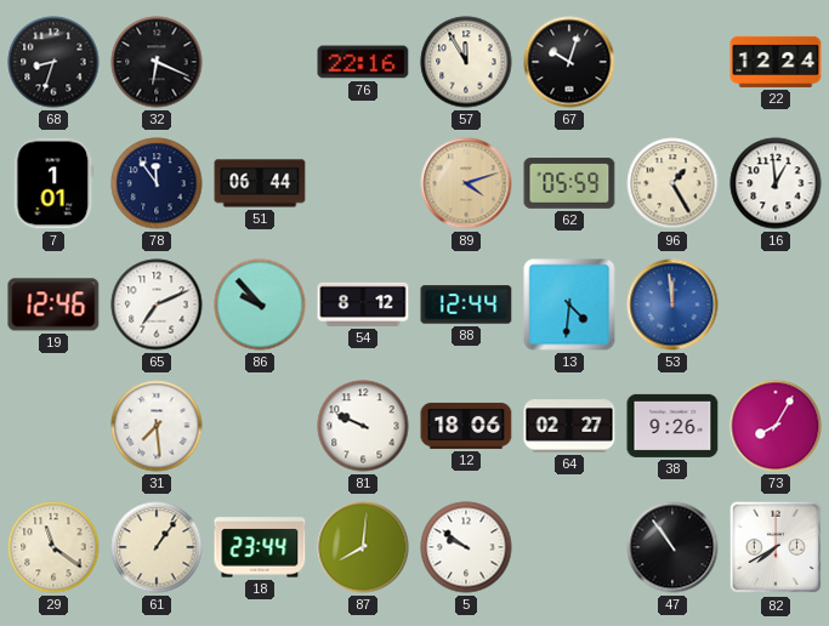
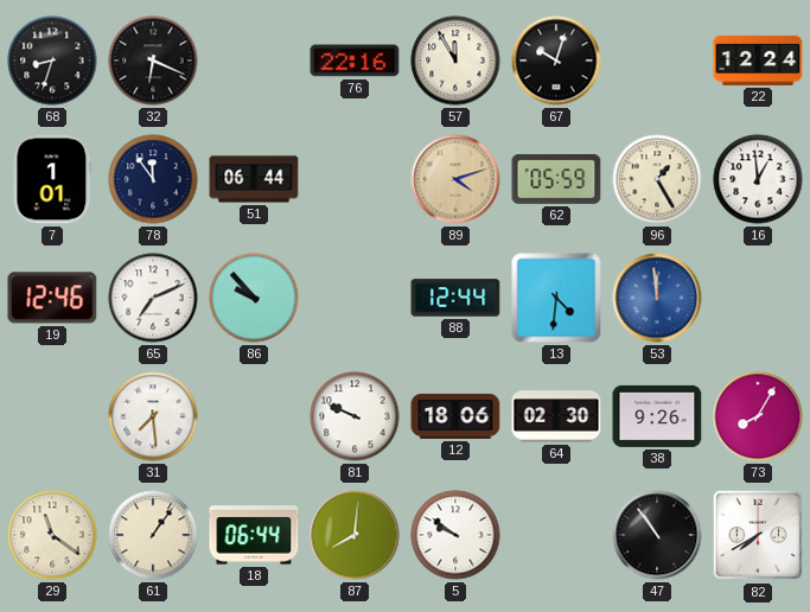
54: 8:12 -> none
64: 02:27 -> 02:30
18: 23:44 -> 06:44
